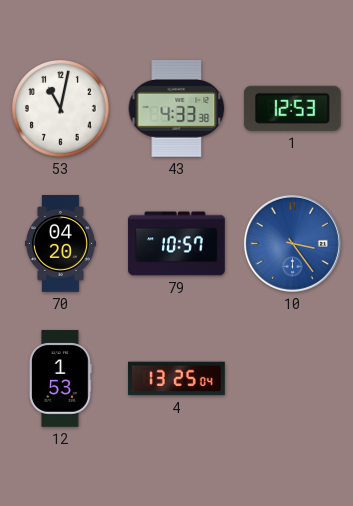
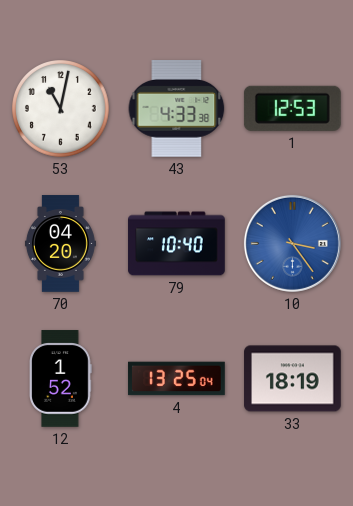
79: 10:57 -> 10:40
12: 1:53 -> 1:52
33: none -> 18:19
